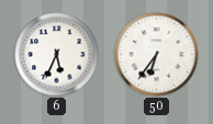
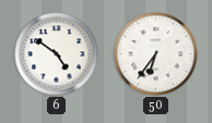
6: 5:34 -> 4:51
